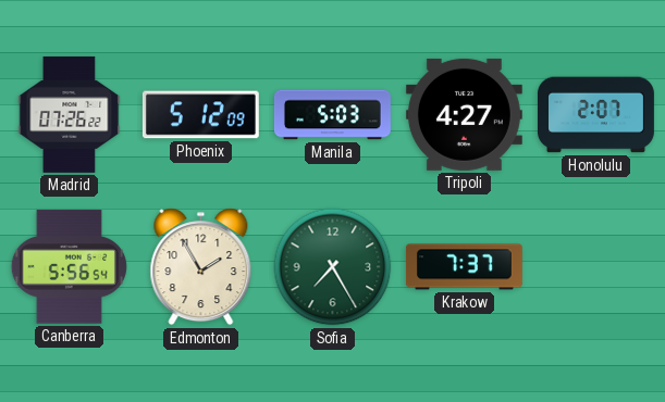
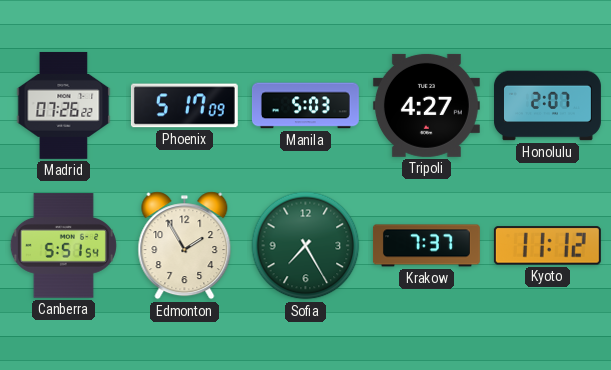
Phoenix: 5:12 -> 5:17
Canberra: 5:56 -> 5:51
Kyoto: none -> 11:12
